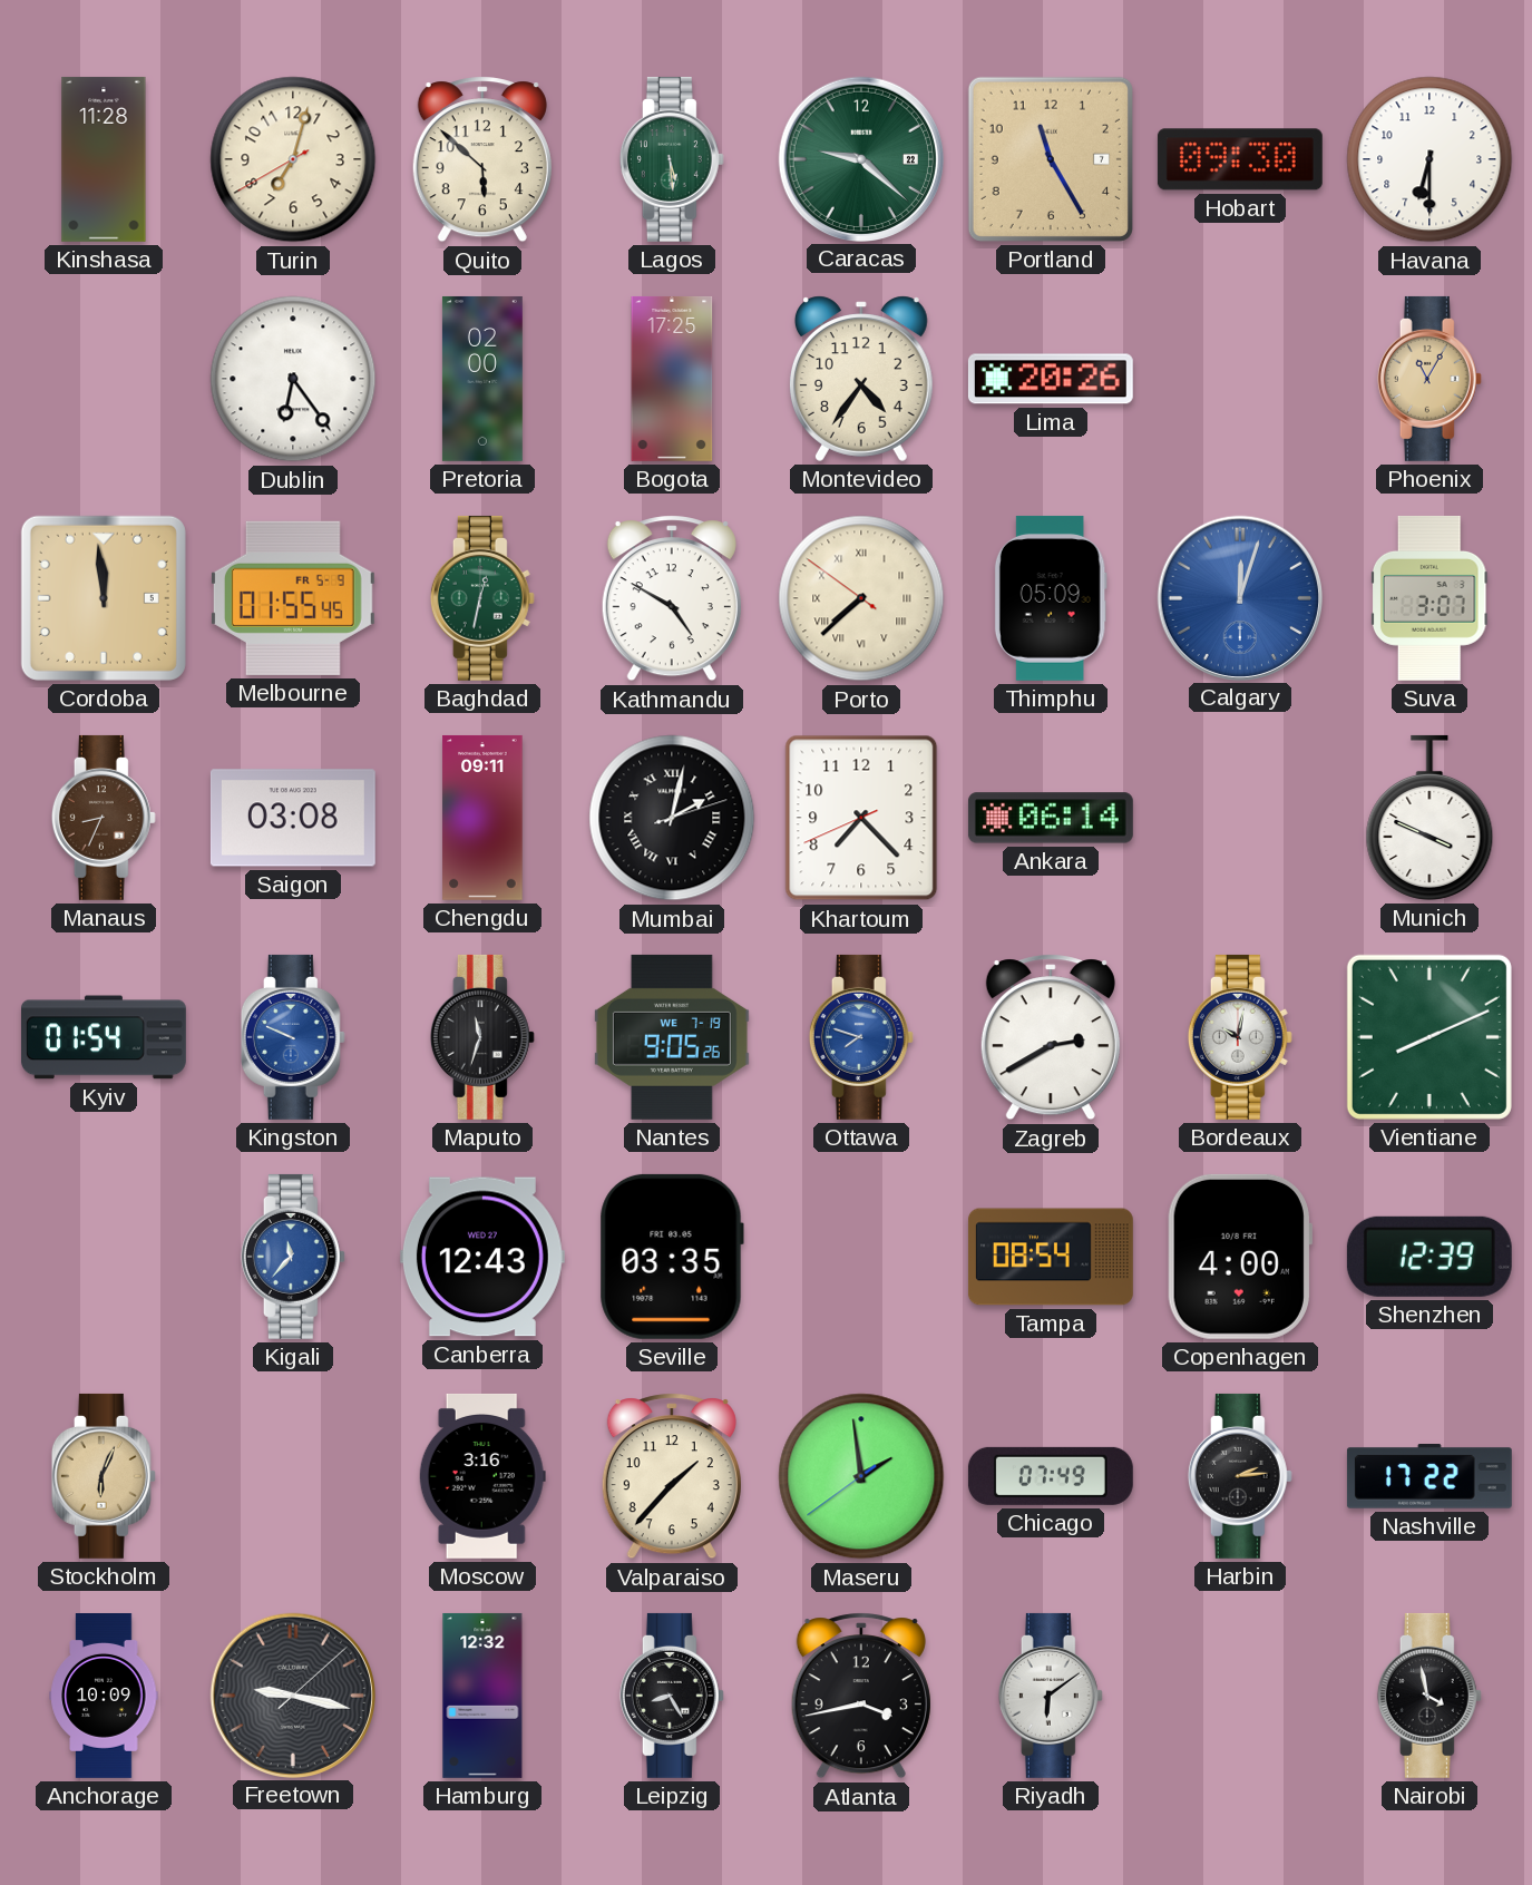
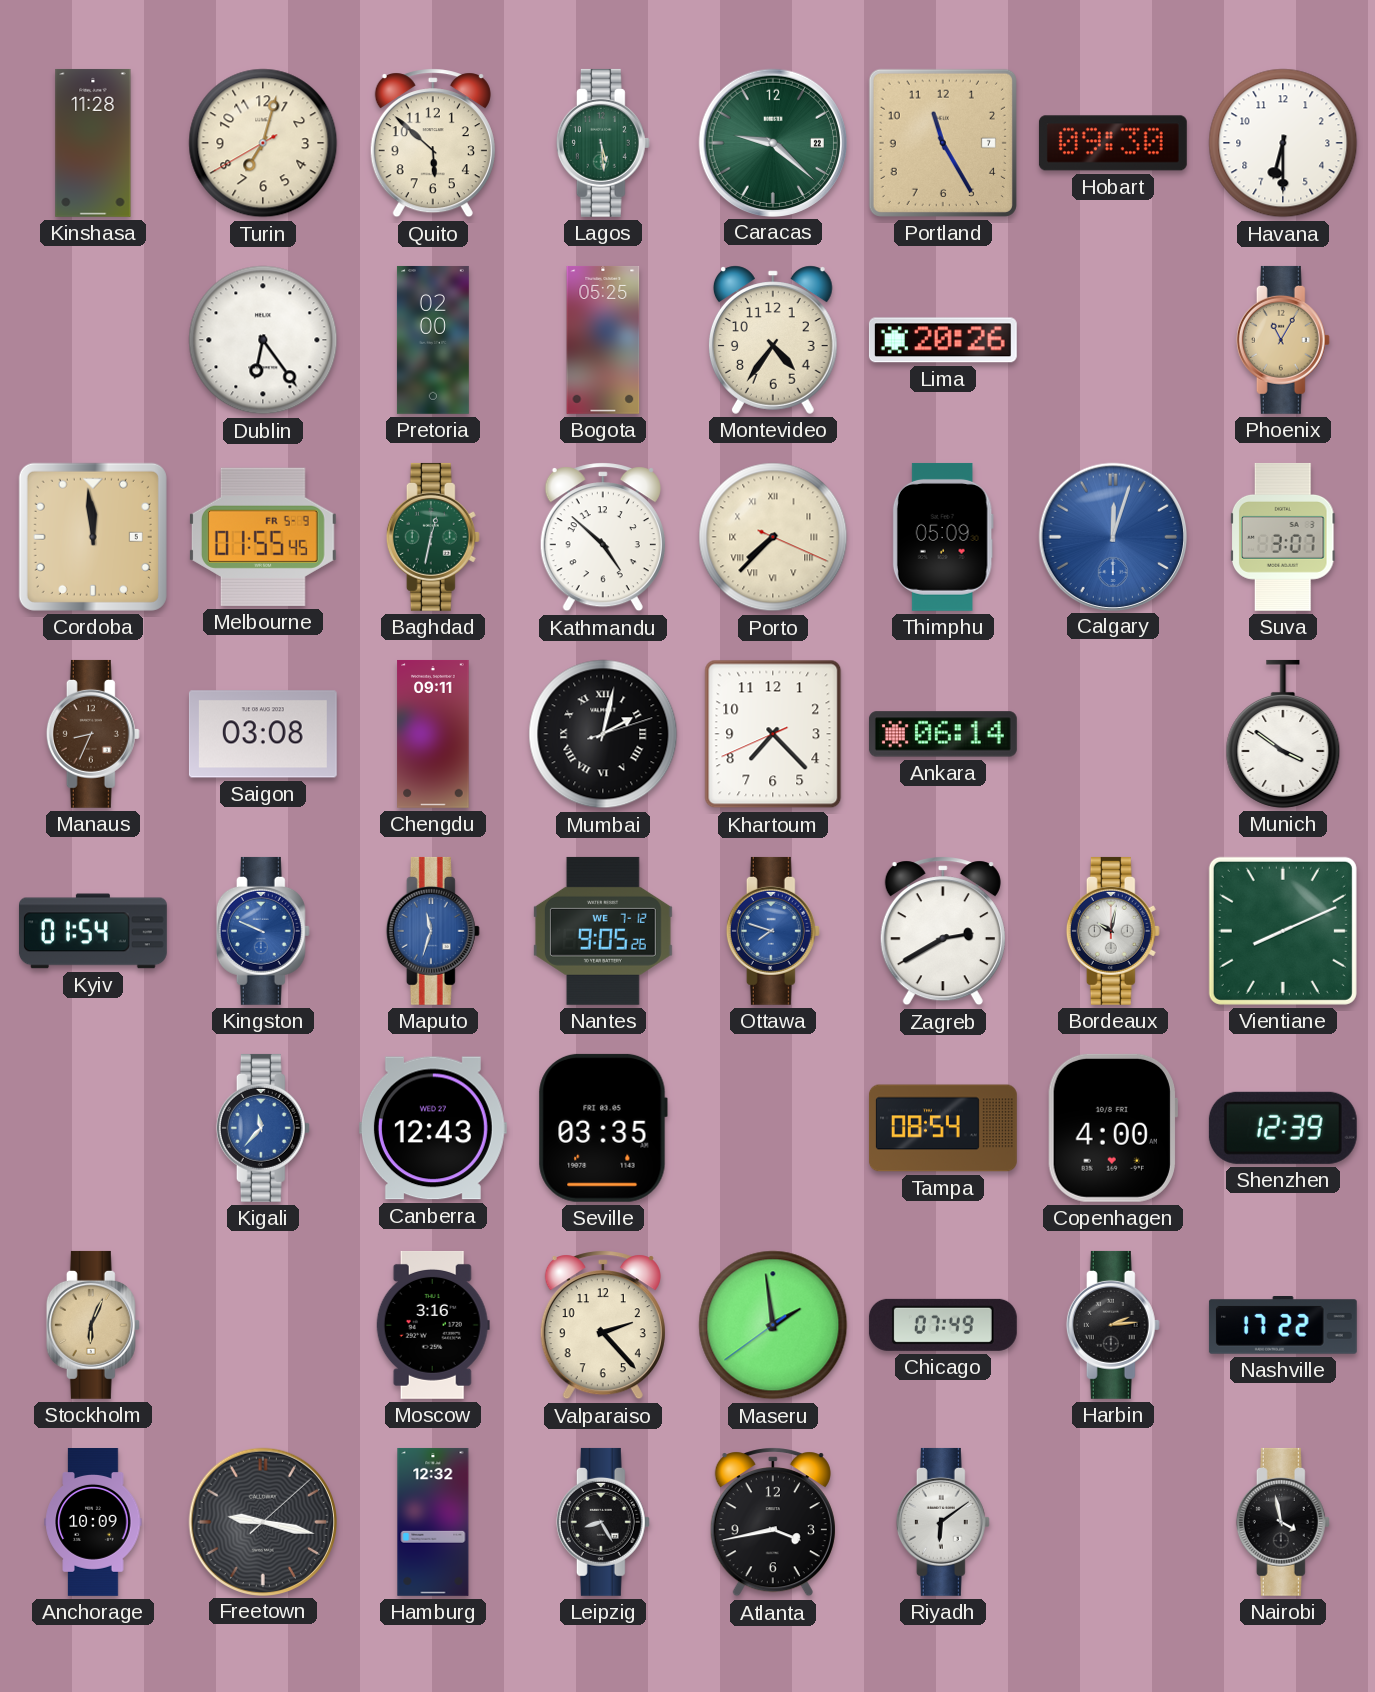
Bogota: 17:25 -> 05:25
Kathmandu: 4:50 -> 4:52
Porto: 7:37:51 -> 7:37:19
Munich: 3:49 -> 3:51
Maputo dial: black -> blue
Nantes date: WE 7-19 -> WE 7-12
Valparaiso: 1:37 -> 2:23
